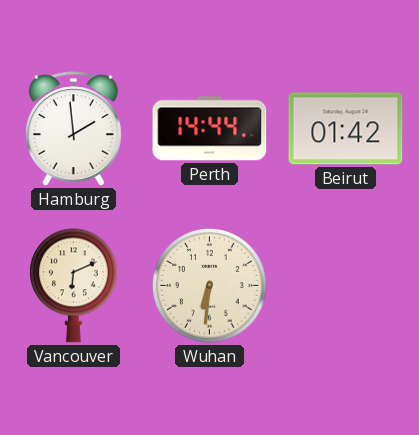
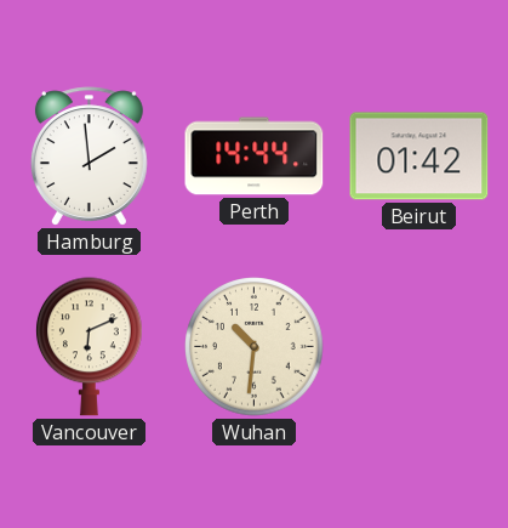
Wuhan: 6:31 -> 10:31
